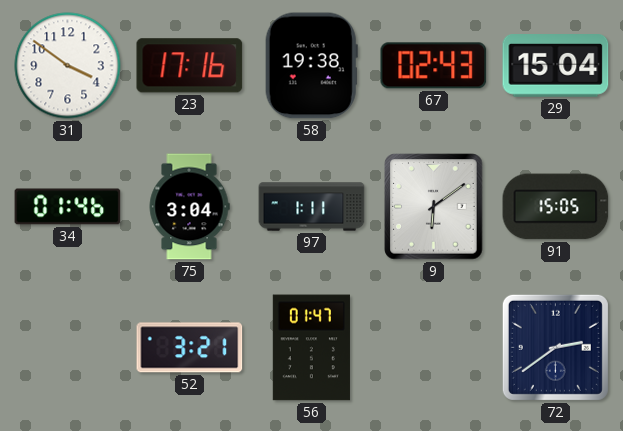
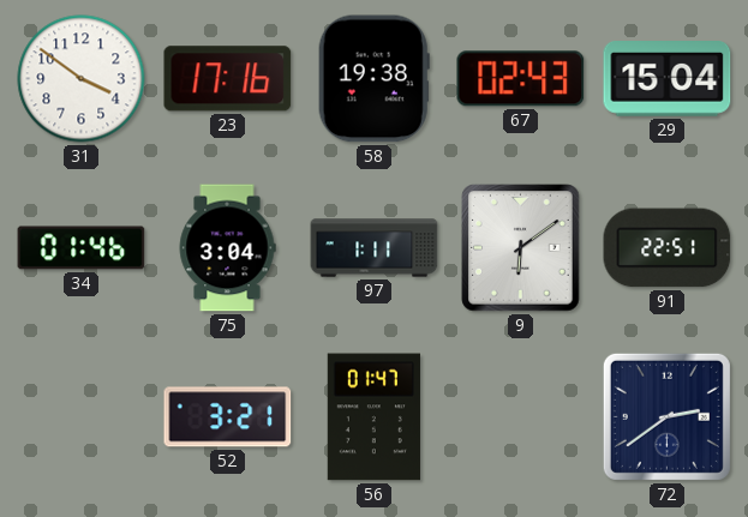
91: 15:05 -> 22:51
